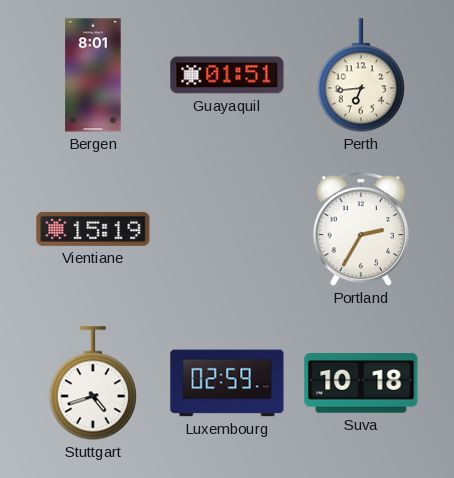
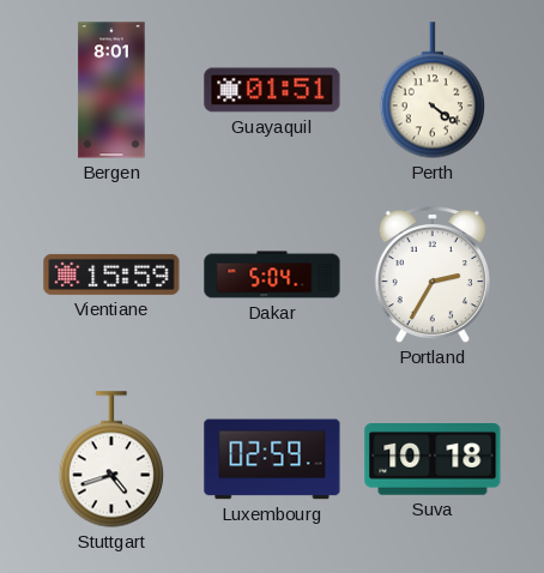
Perth: 6:44 -> 4:21
Vientiane: 15:19 -> 15:59
Dakar: none -> 5:04
